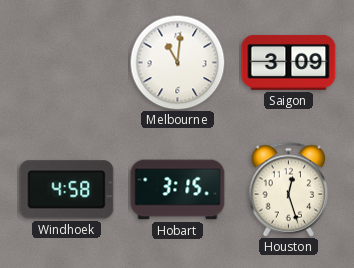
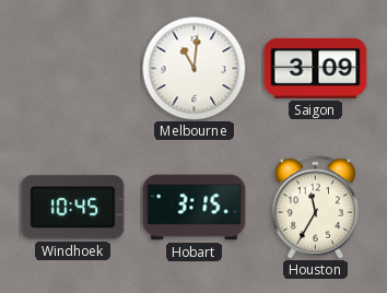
Windhoek: 4:58 -> 10:45
Houston: 12:27 -> 11:35
